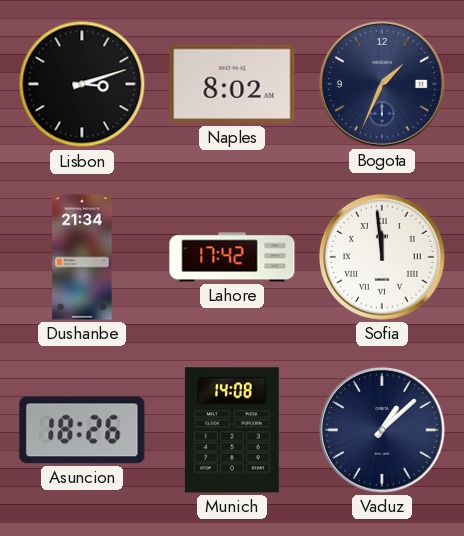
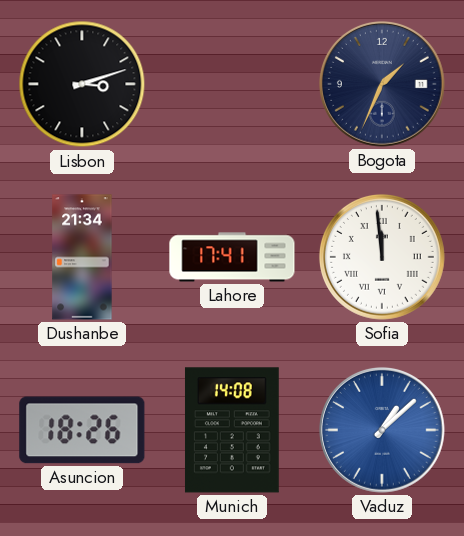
Naples: 8:02 -> none
Lahore: 17:42 -> 17:41
Vaduz dial: navy -> blue
